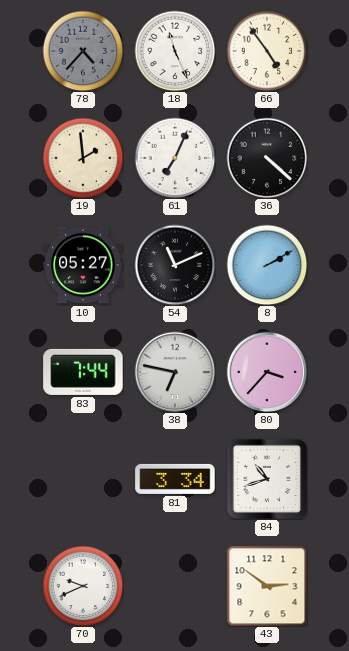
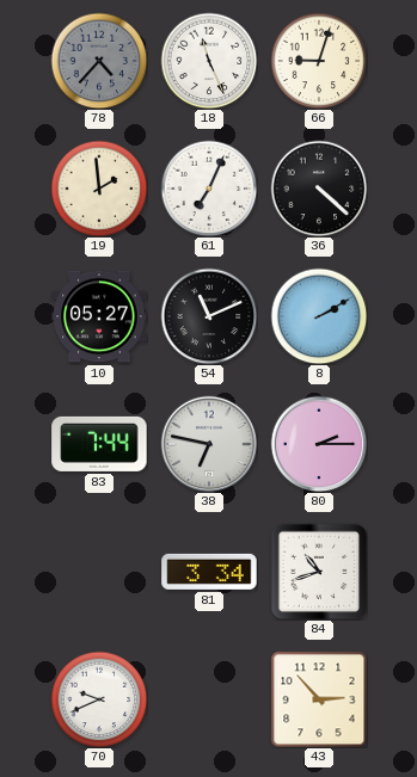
66: 4:54 -> 9:03
80: 3:37 -> 2:15
43: 2:51 -> 2:53
